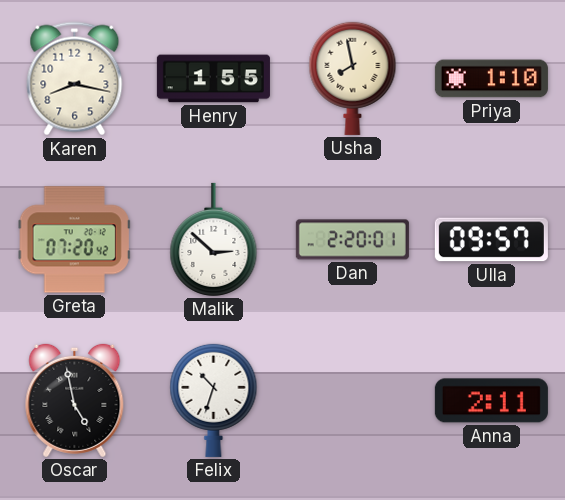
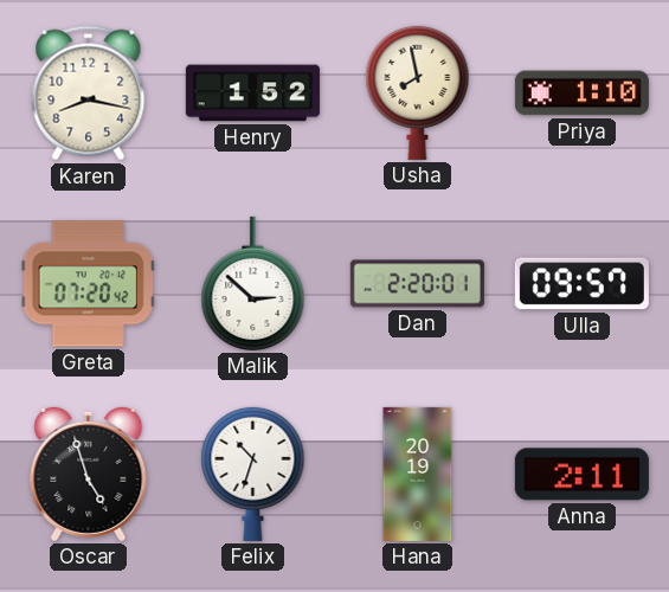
Henry: 1:55 -> 1:52
Oscar: 4:58 -> 4:57
Hana: none -> 20:19
